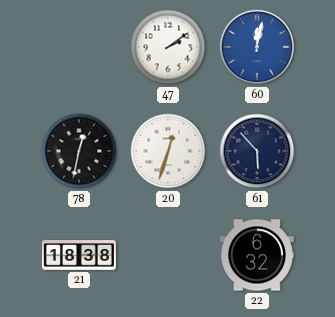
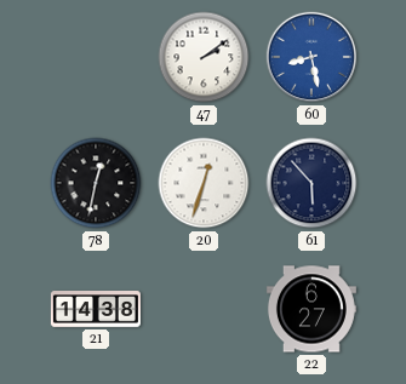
60: 12:02 -> 8:28
21: 18:38 -> 14:38
22: 6:32 -> 6:27
